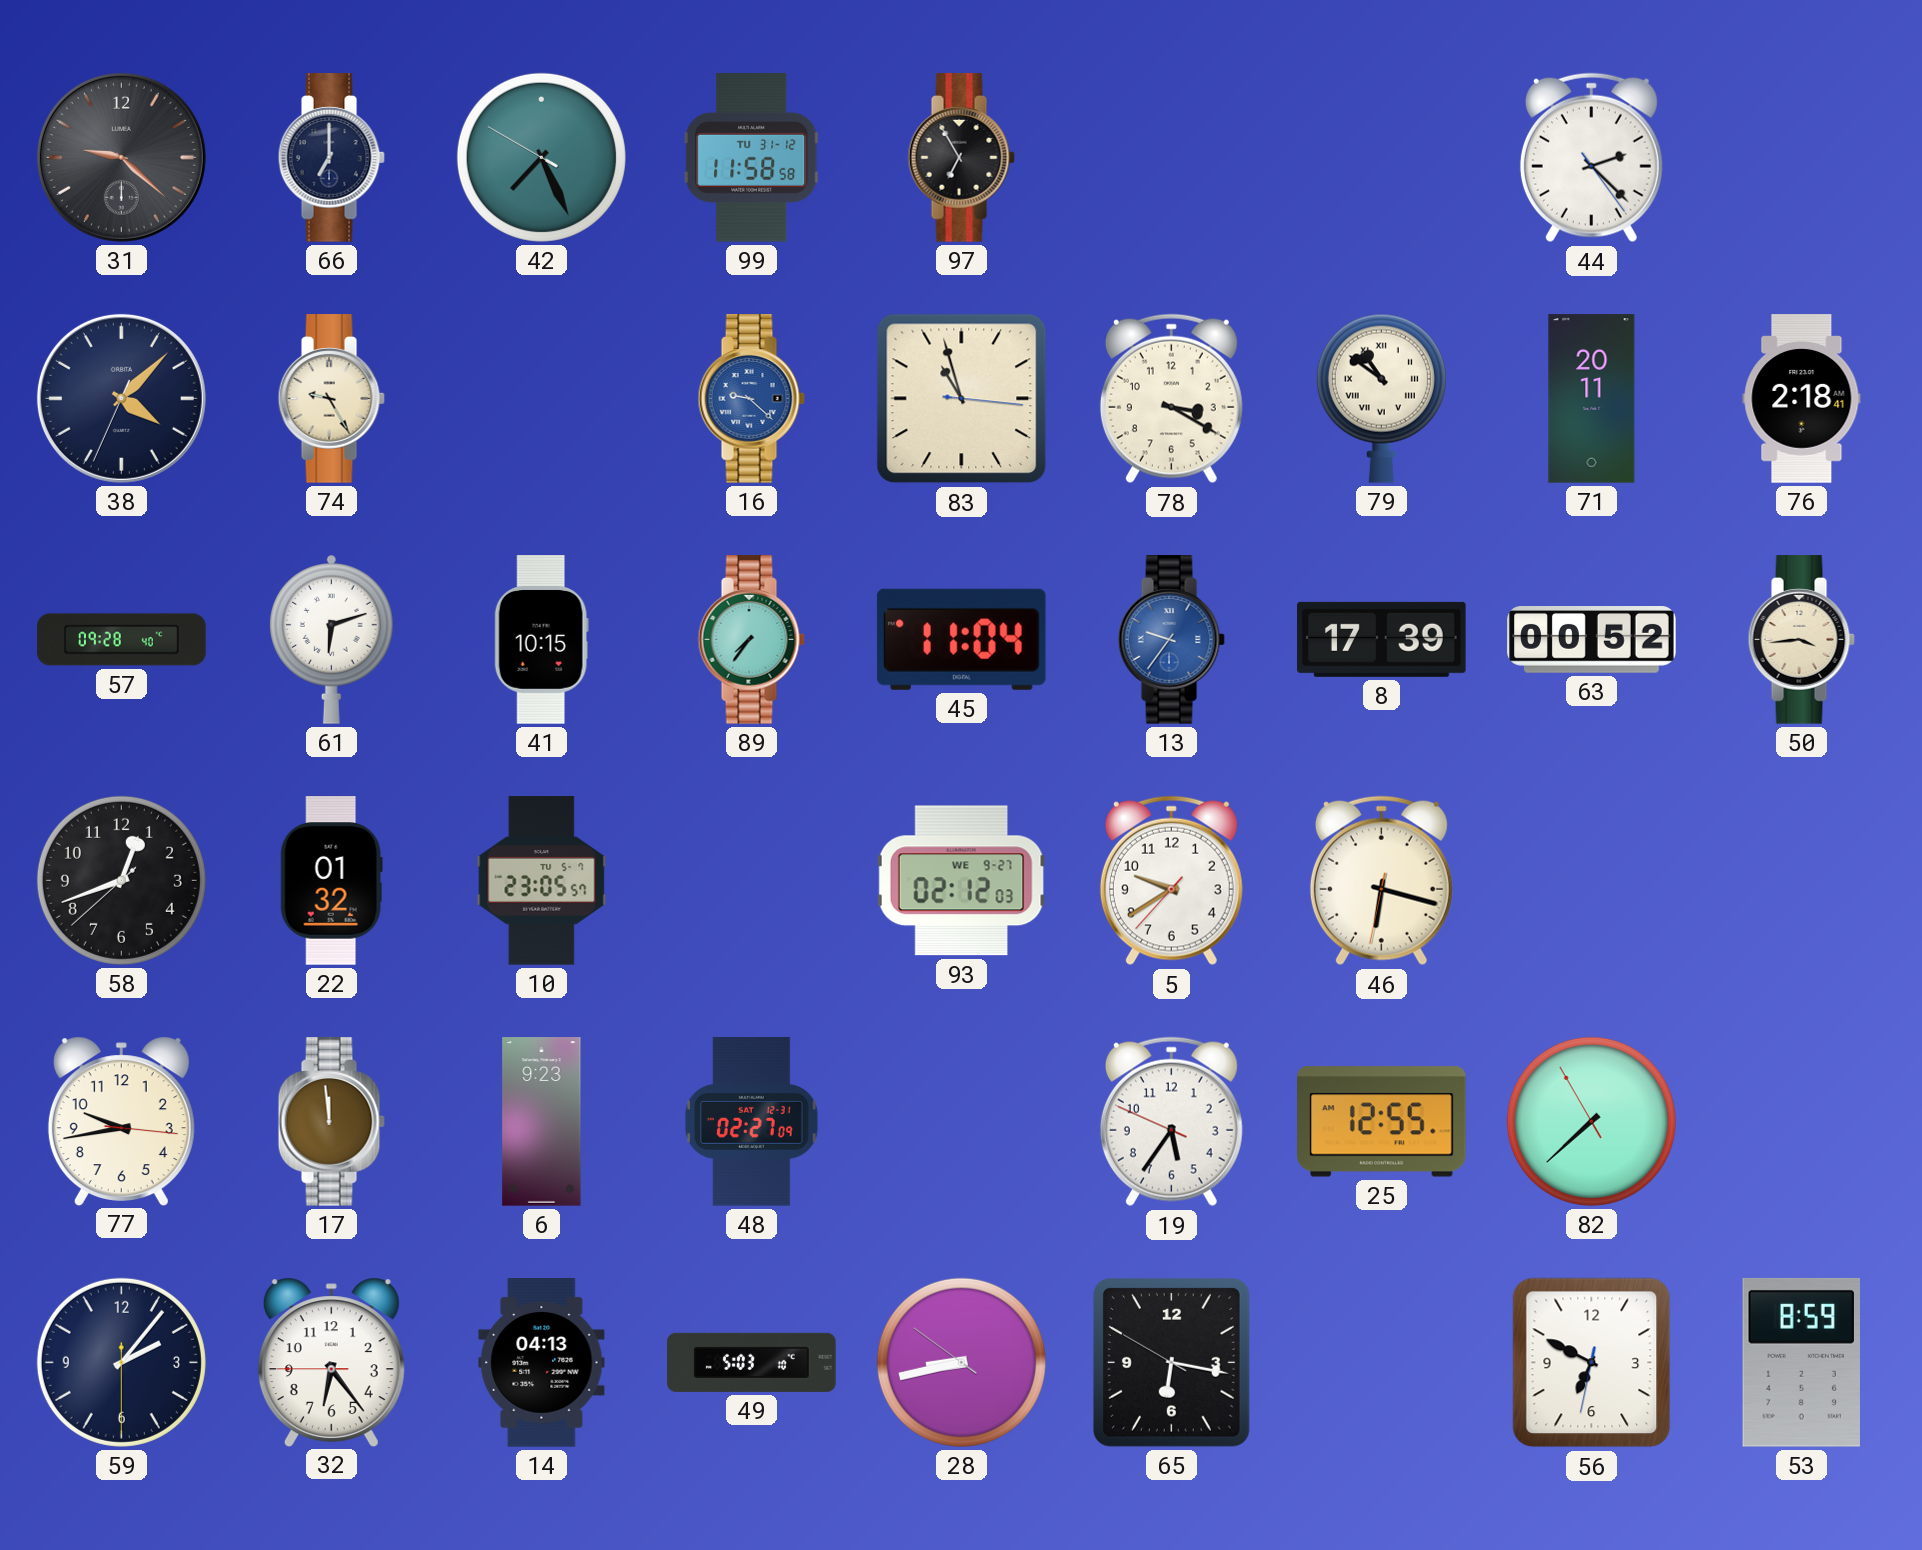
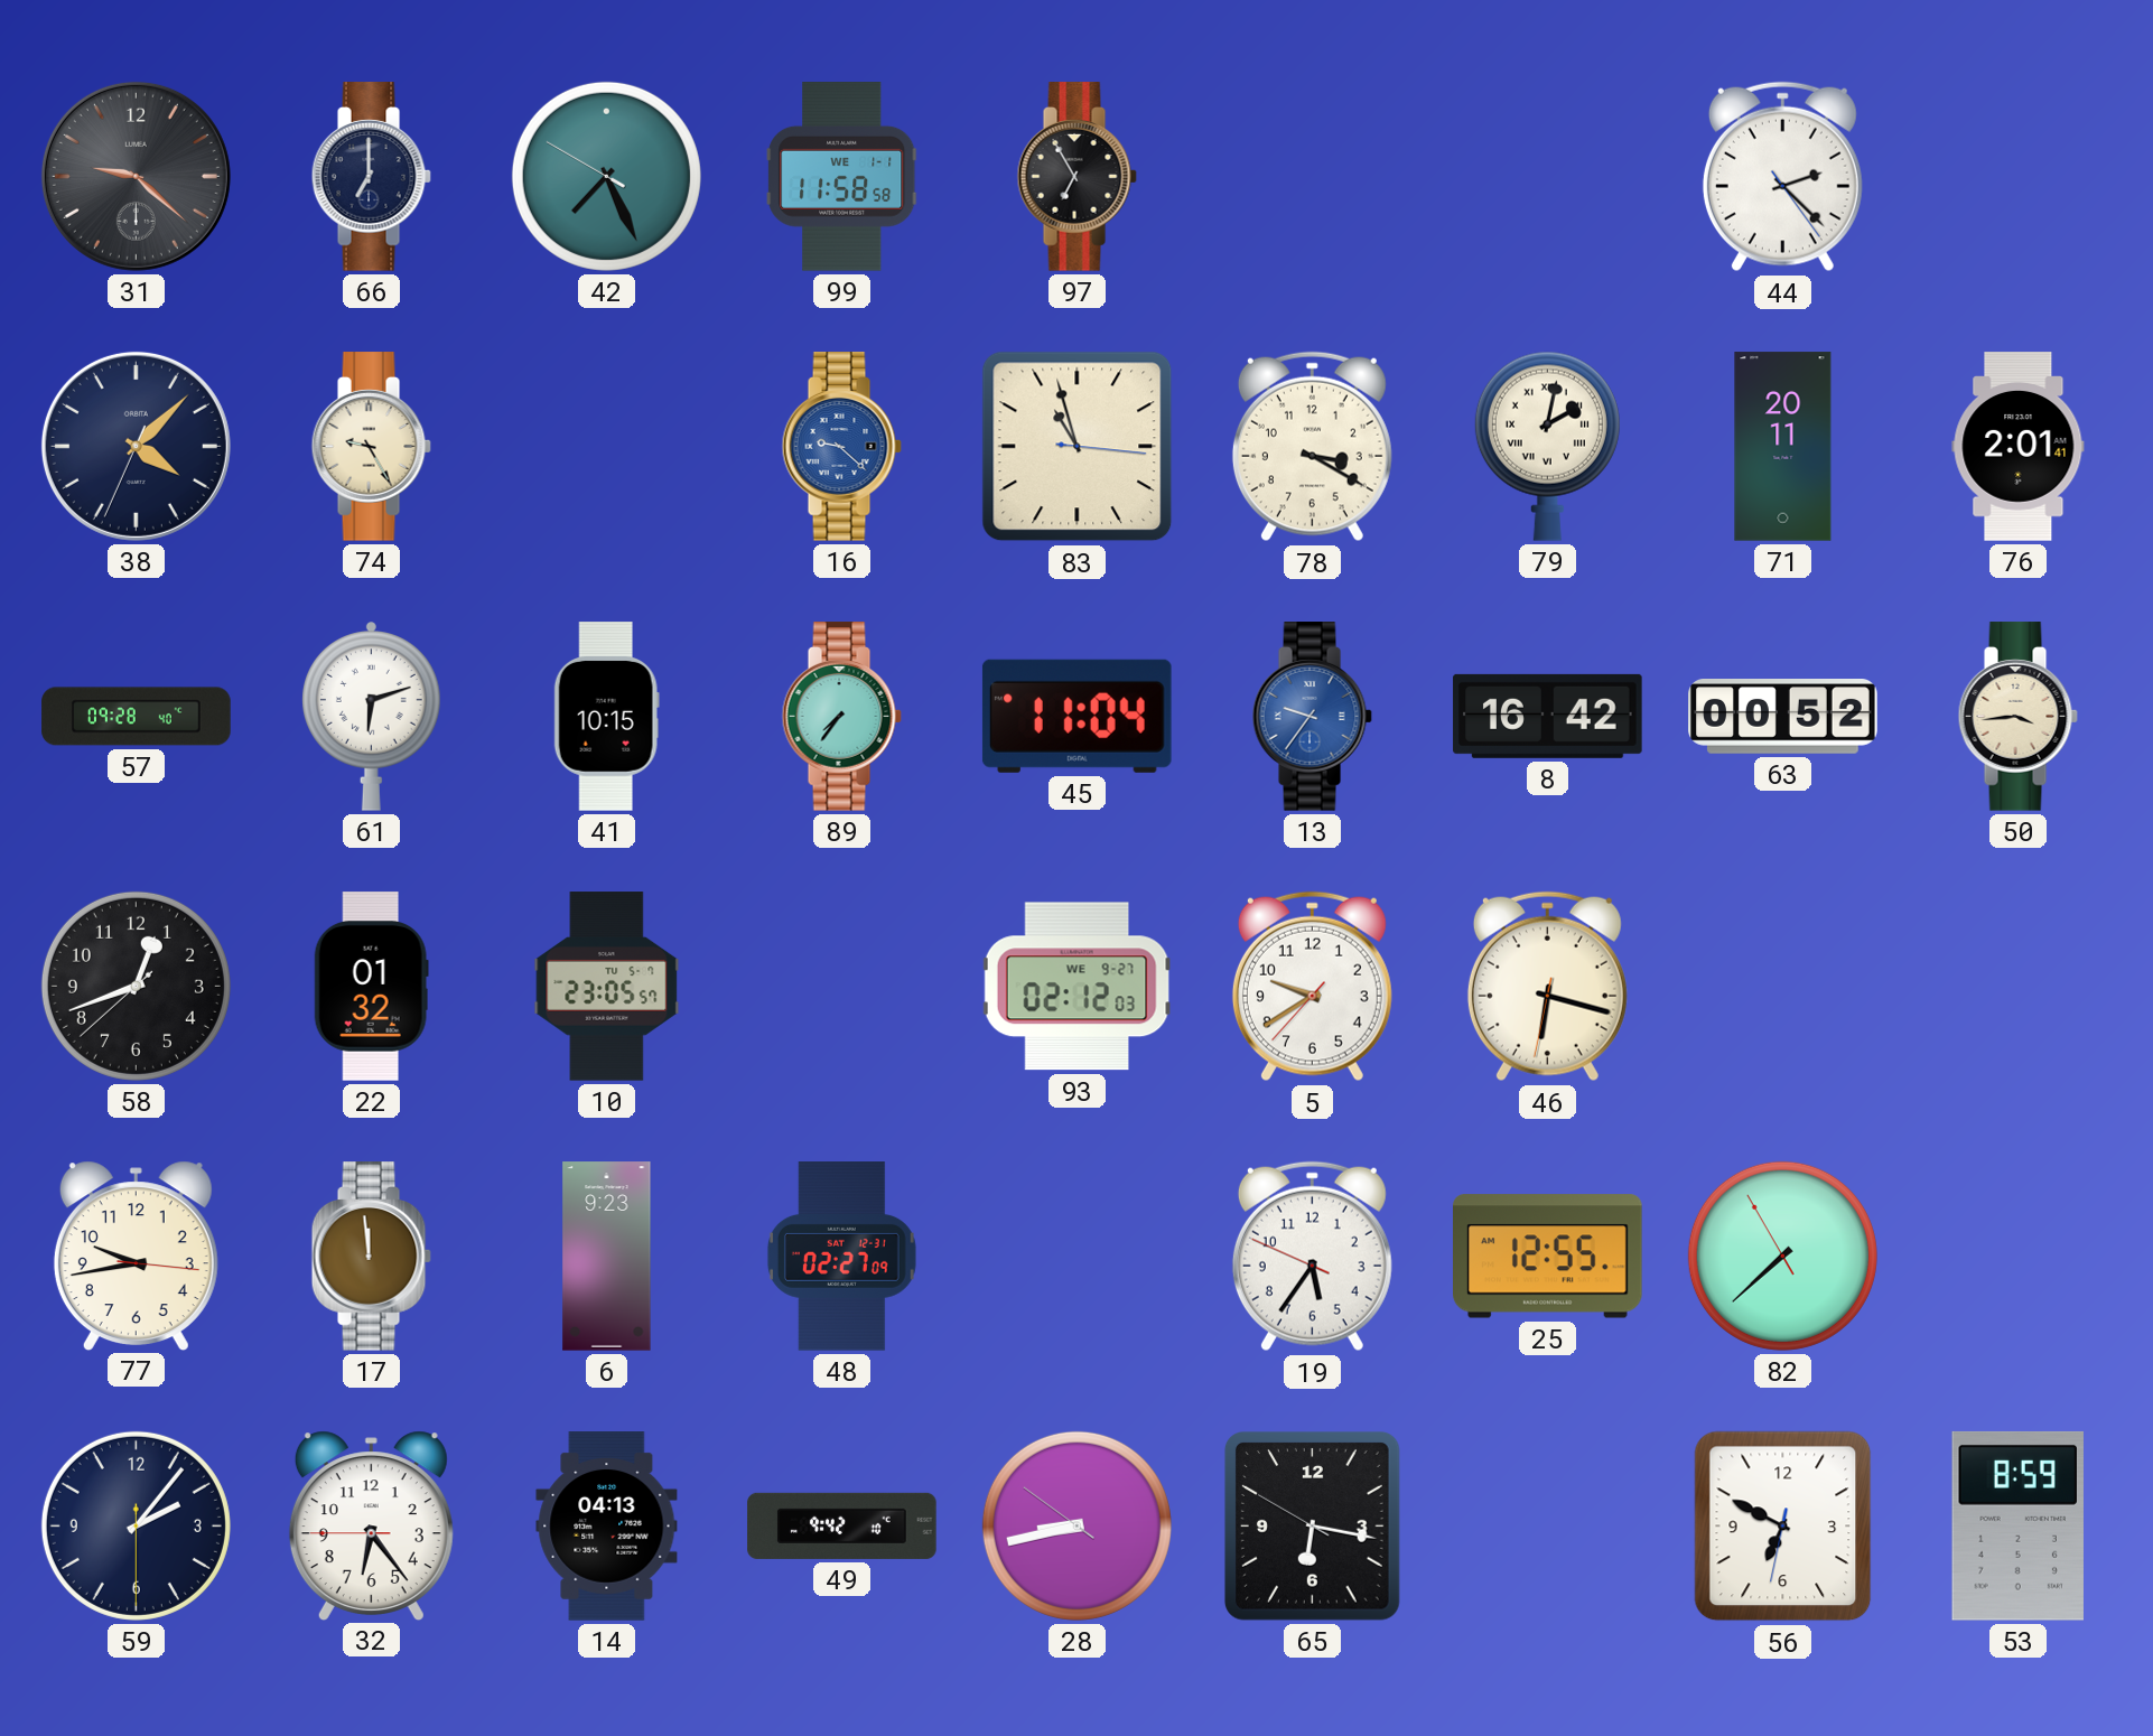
99 date: TU 31-12 -> WE 1-1
79: 10:51 -> 2:02
76: 2:18 -> 2:01
8: 17:39 -> 16:42
49: 5:03 -> 9:42
